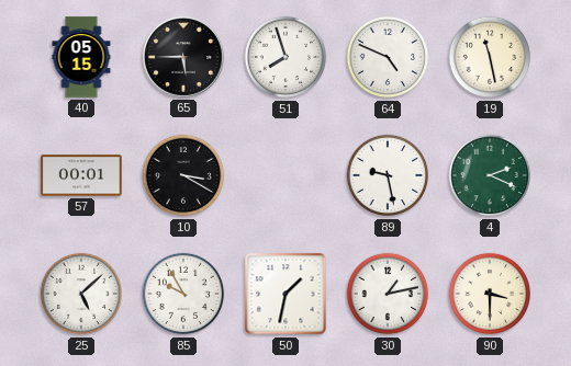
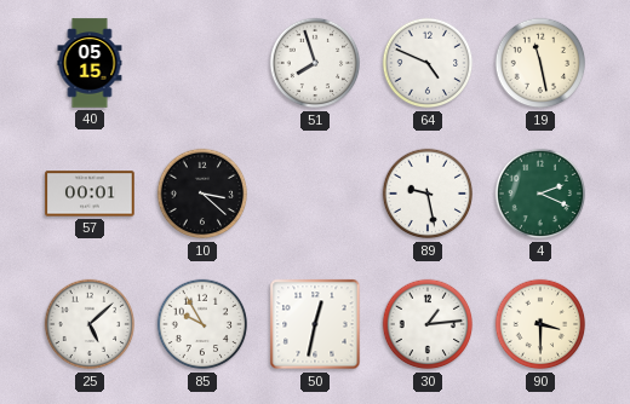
65: 5:45 -> none
10: 3:20 -> 3:22
50: 1:32 -> 12:32
30: 1:13 -> 1:14
